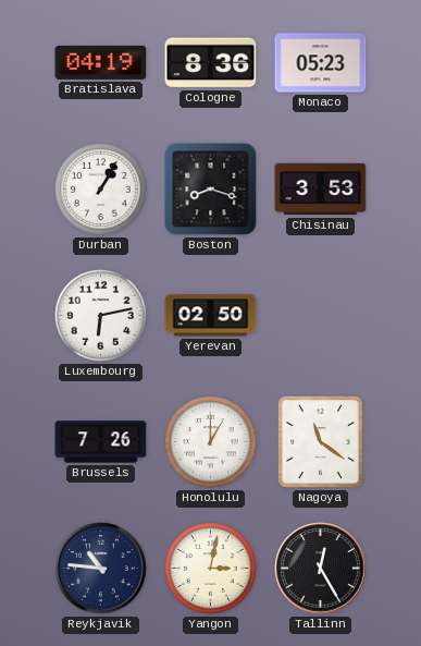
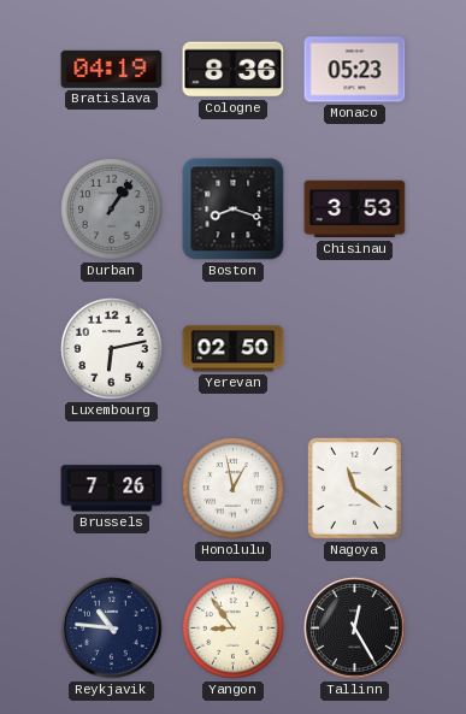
Durban: 1:05 -> 1:06
Durban dial: white -> grey
Honolulu: 1:00 -> 12:58
Yangon: 3:02 -> 8:54
